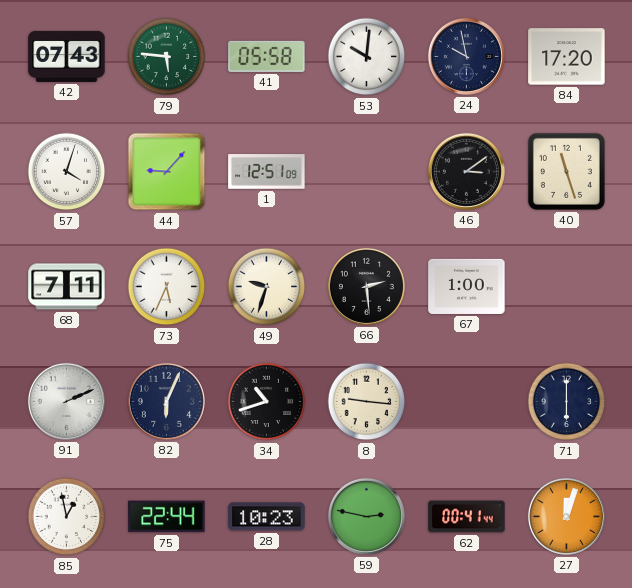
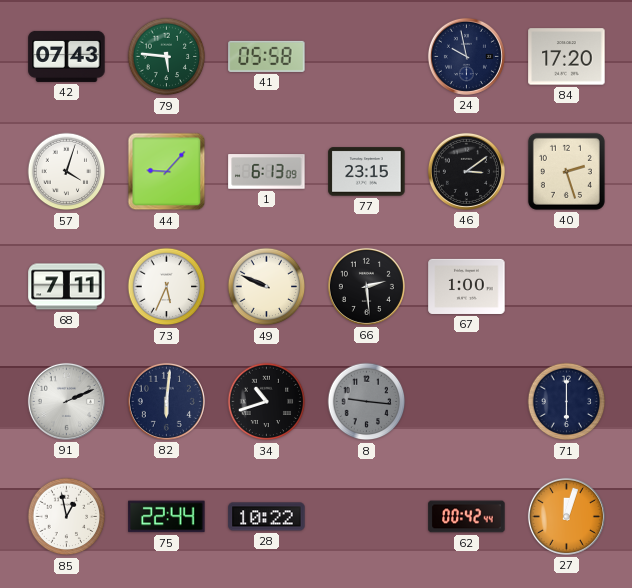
53: 10:01 -> none
1: 12:51 -> 6:13
77: none -> 23:15
40: 11:27 -> 2:27
49: 9:33 -> 9:49
82: 6:04 -> 6:01
8 dial: cream -> grey
28: 10:23 -> 10:22
59: 2:47 -> none
62: 00:41 -> 00:42
